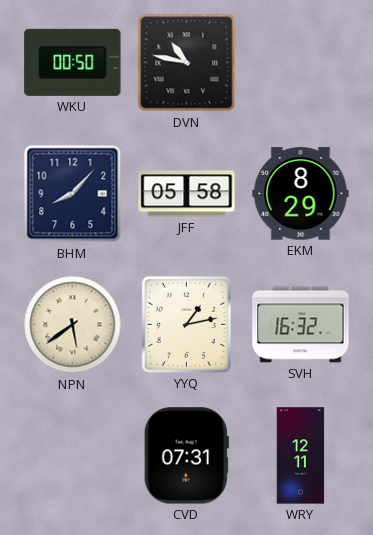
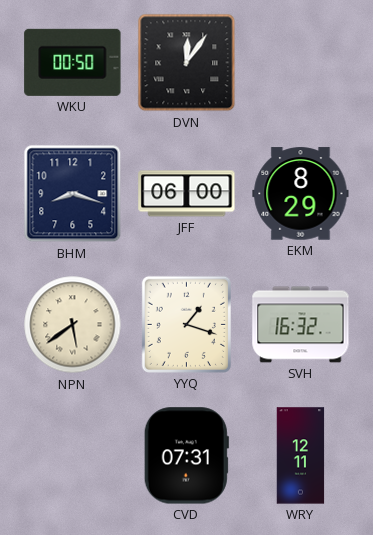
DVN: 10:47 -> 12:06
BHM: 8:07 -> 8:18
JFF: 05:58 -> 06:00
YYQ: 1:13 -> 1:18
